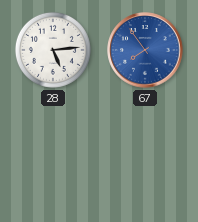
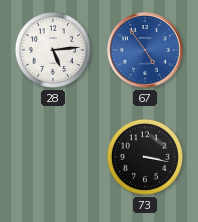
67: 7:54 -> 4:54
73: none -> 3:17
